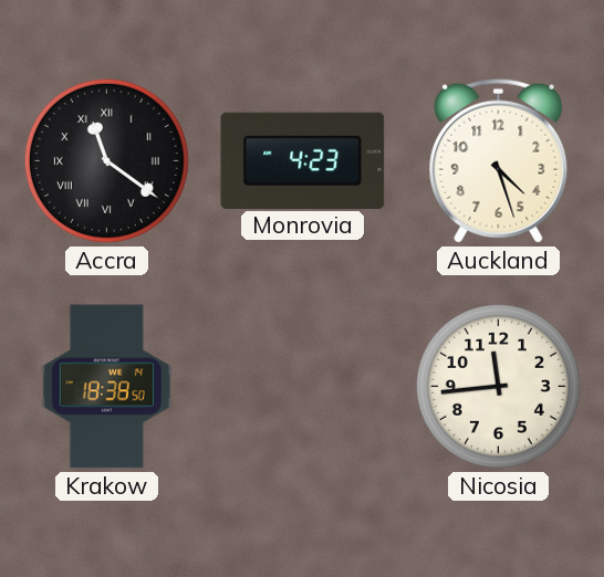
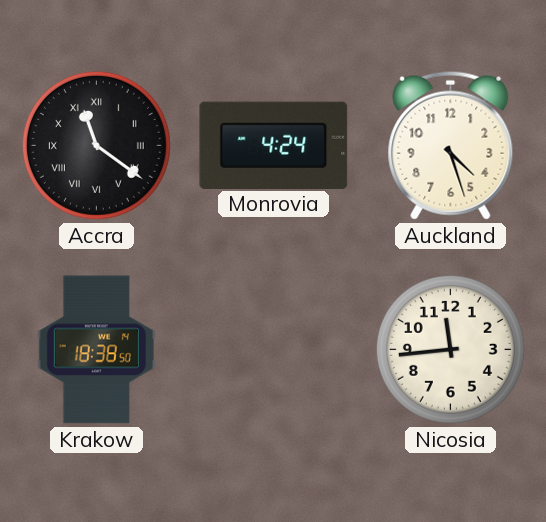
Monrovia: 4:23 -> 4:24
